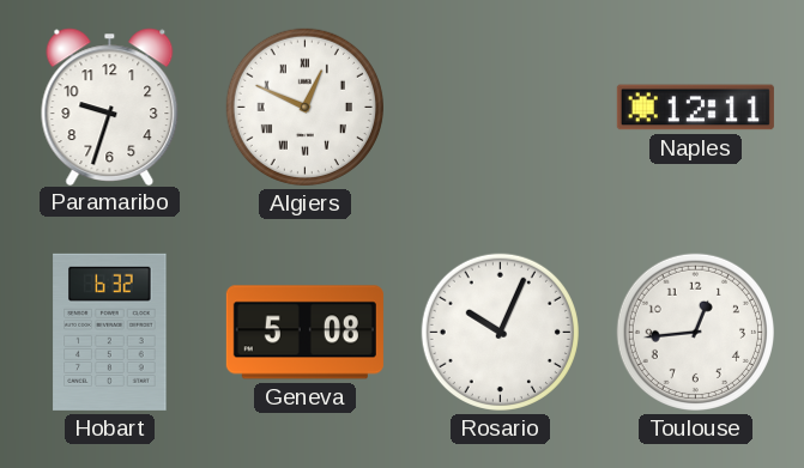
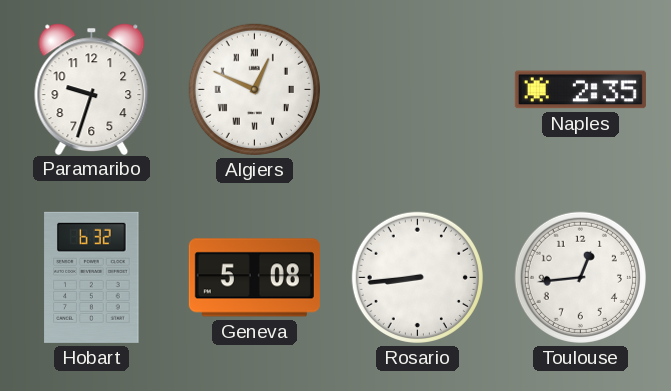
Naples: 12:11 -> 2:35
Rosario: 10:04 -> 8:44
